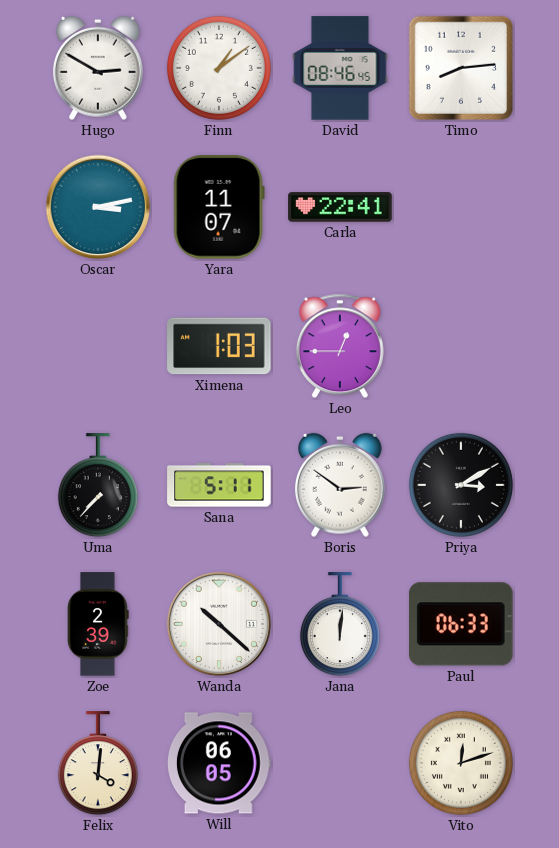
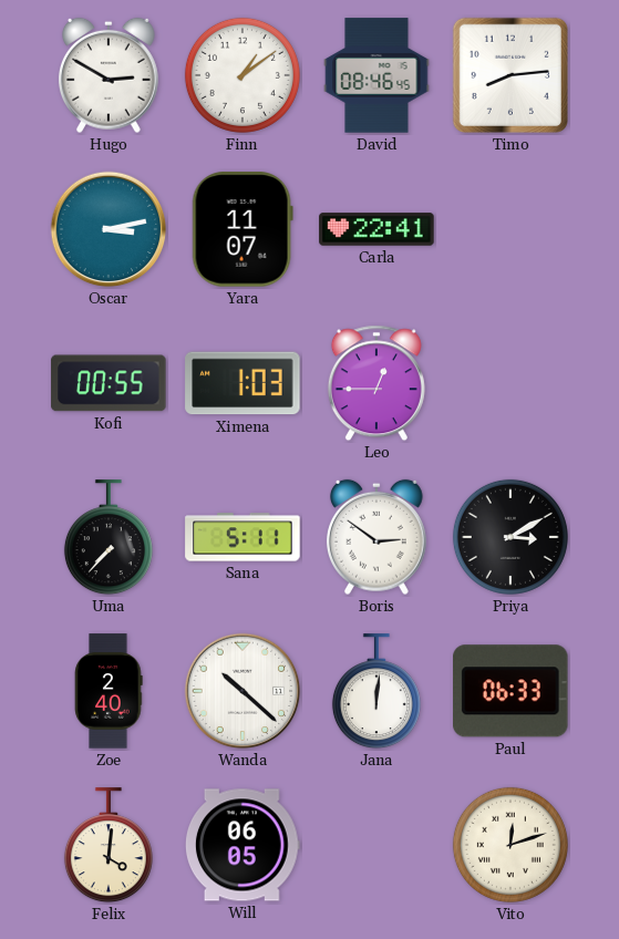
Kofi: none -> 00:55
Zoe: 2:39 -> 2:40
